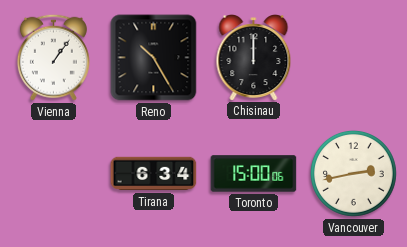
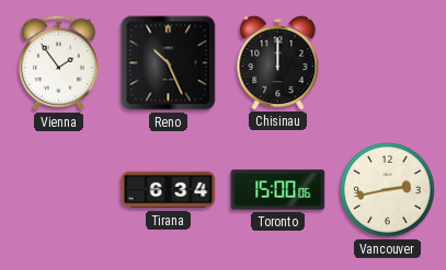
Vienna: 1:06 -> 1:54
Reno: 10:25 -> 10:26
